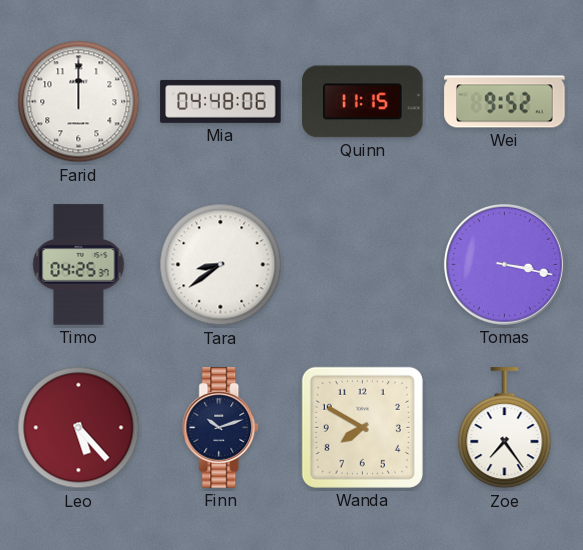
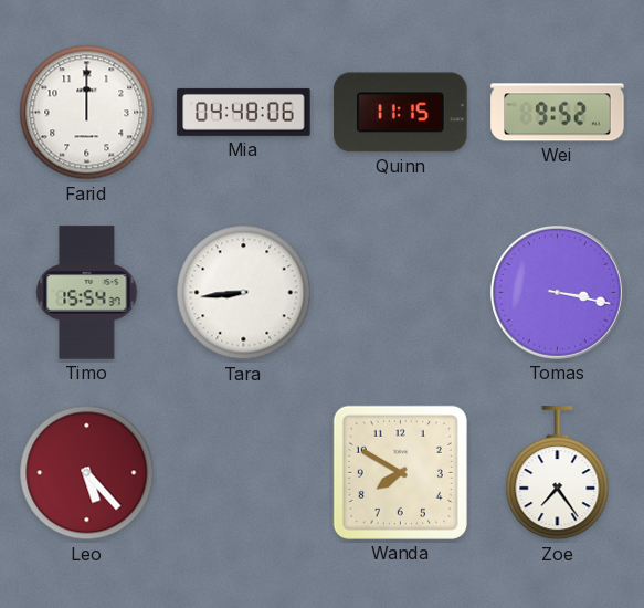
Timo: 04:25 -> 15:54
Tara: 8:39 -> 8:44
Finn: 10:12 -> none
